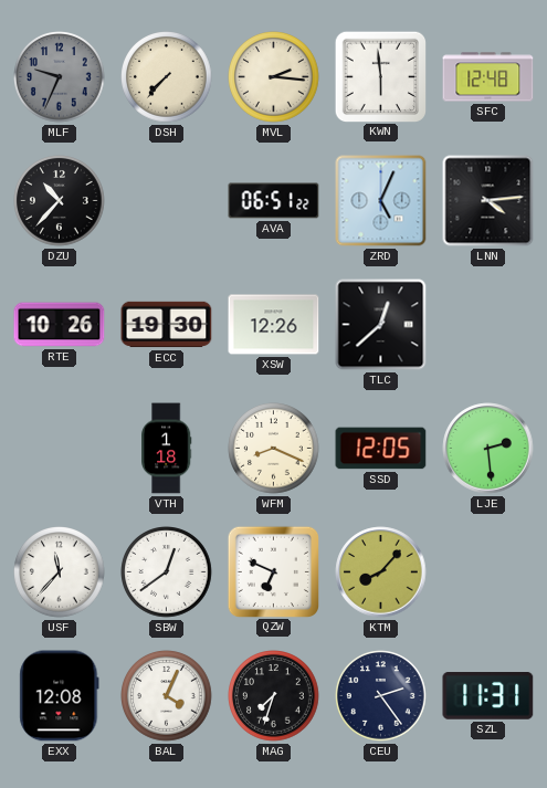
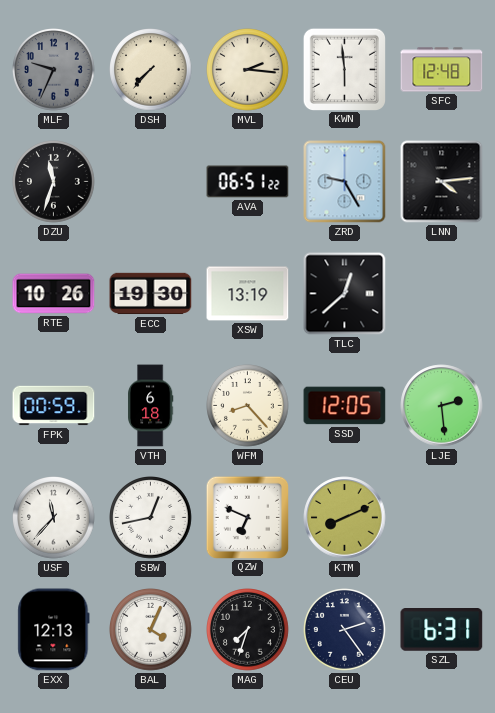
DZU: 10:37 -> 11:33
ZRD: 5:04 -> 9:25
XSW: 12:26 -> 13:19
FPK: none -> 00:59
VTH: 1:18 -> 6:18
WFM: 8:19 -> 8:23
SBW: 12:39 -> 12:43
KTM: 8:07 -> 8:11
EXX: 12:08 -> 12:13
SZL: 11:31 -> 6:31
